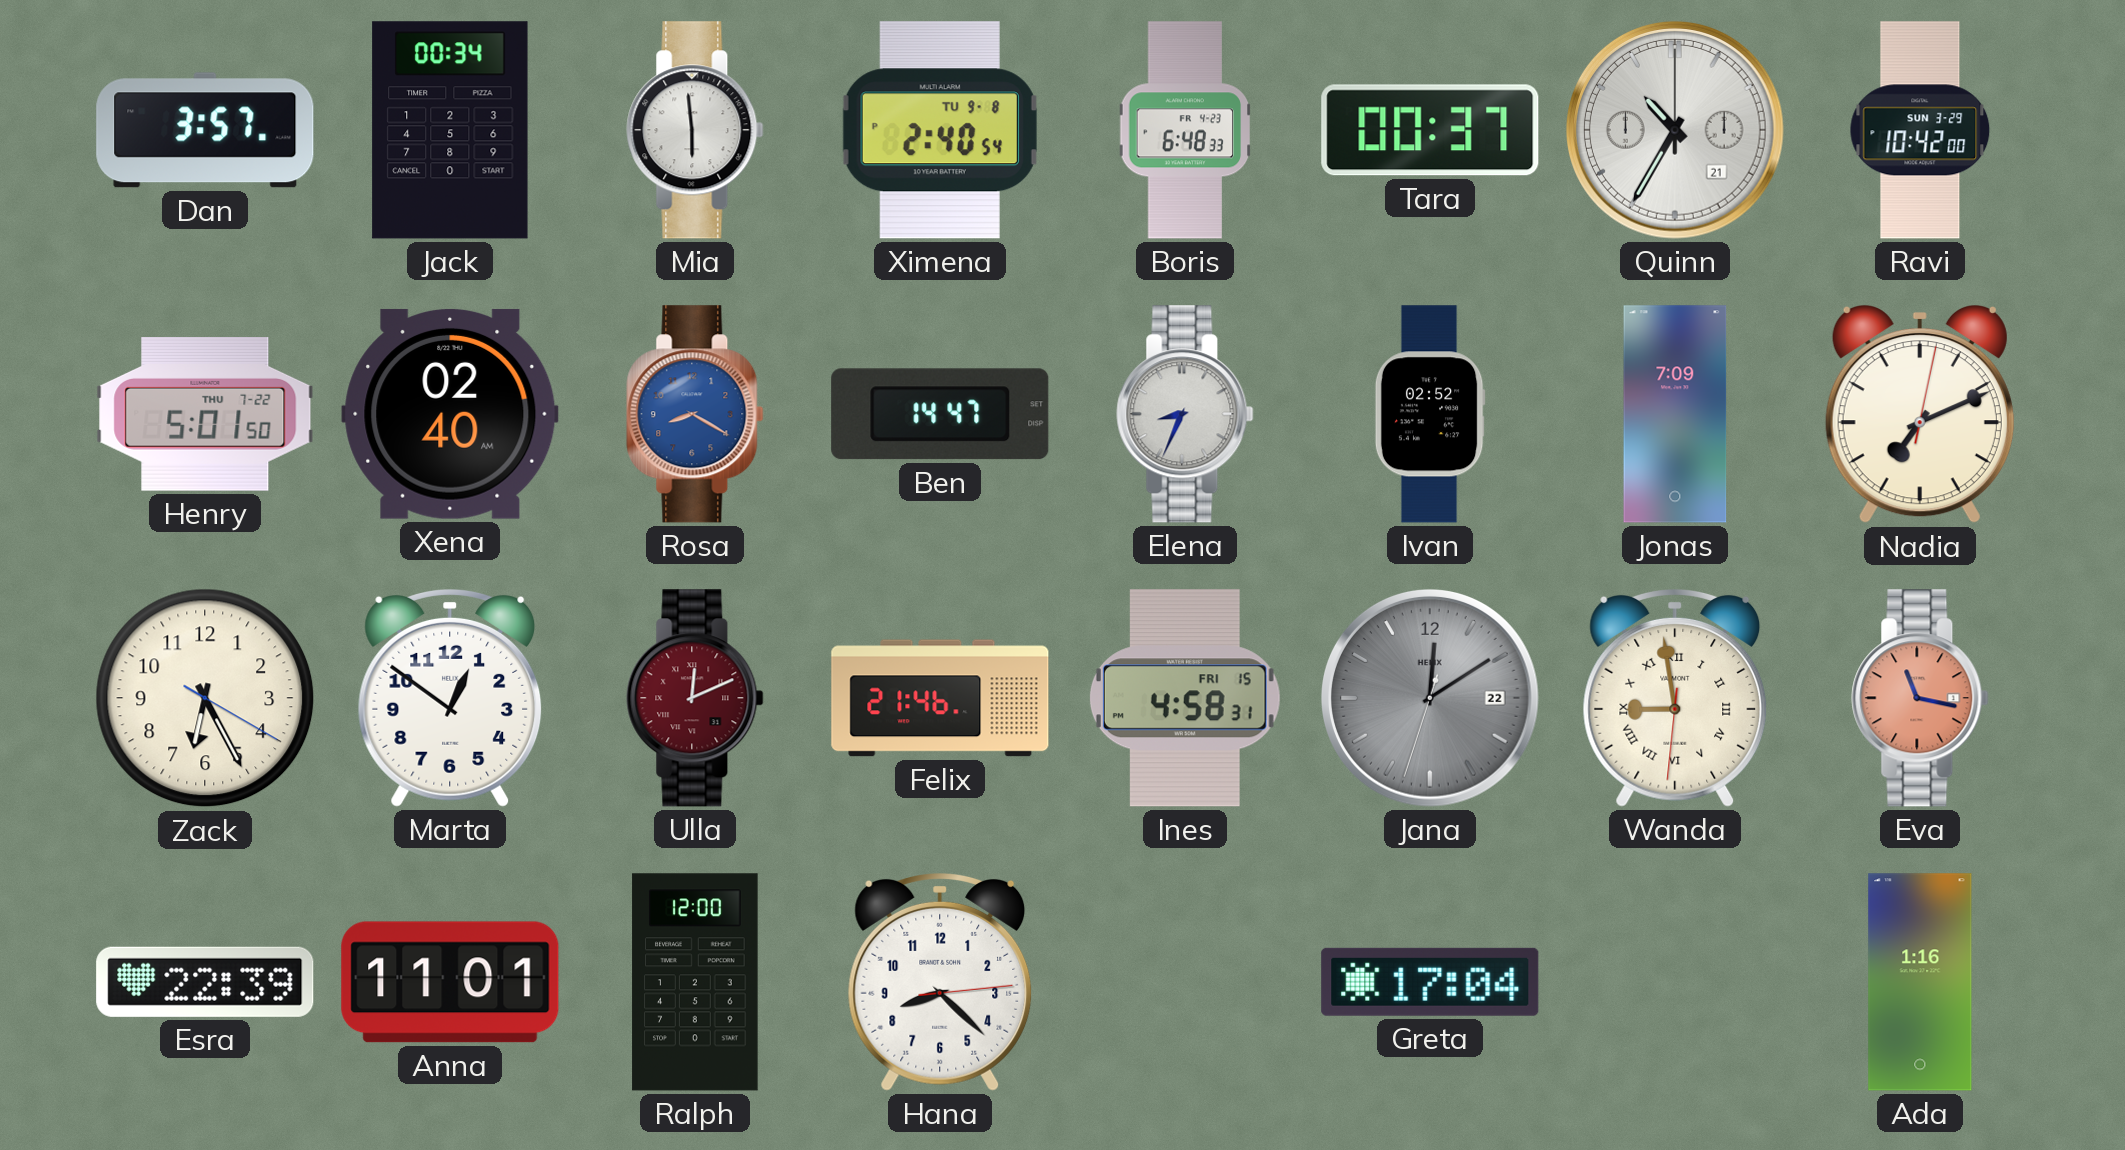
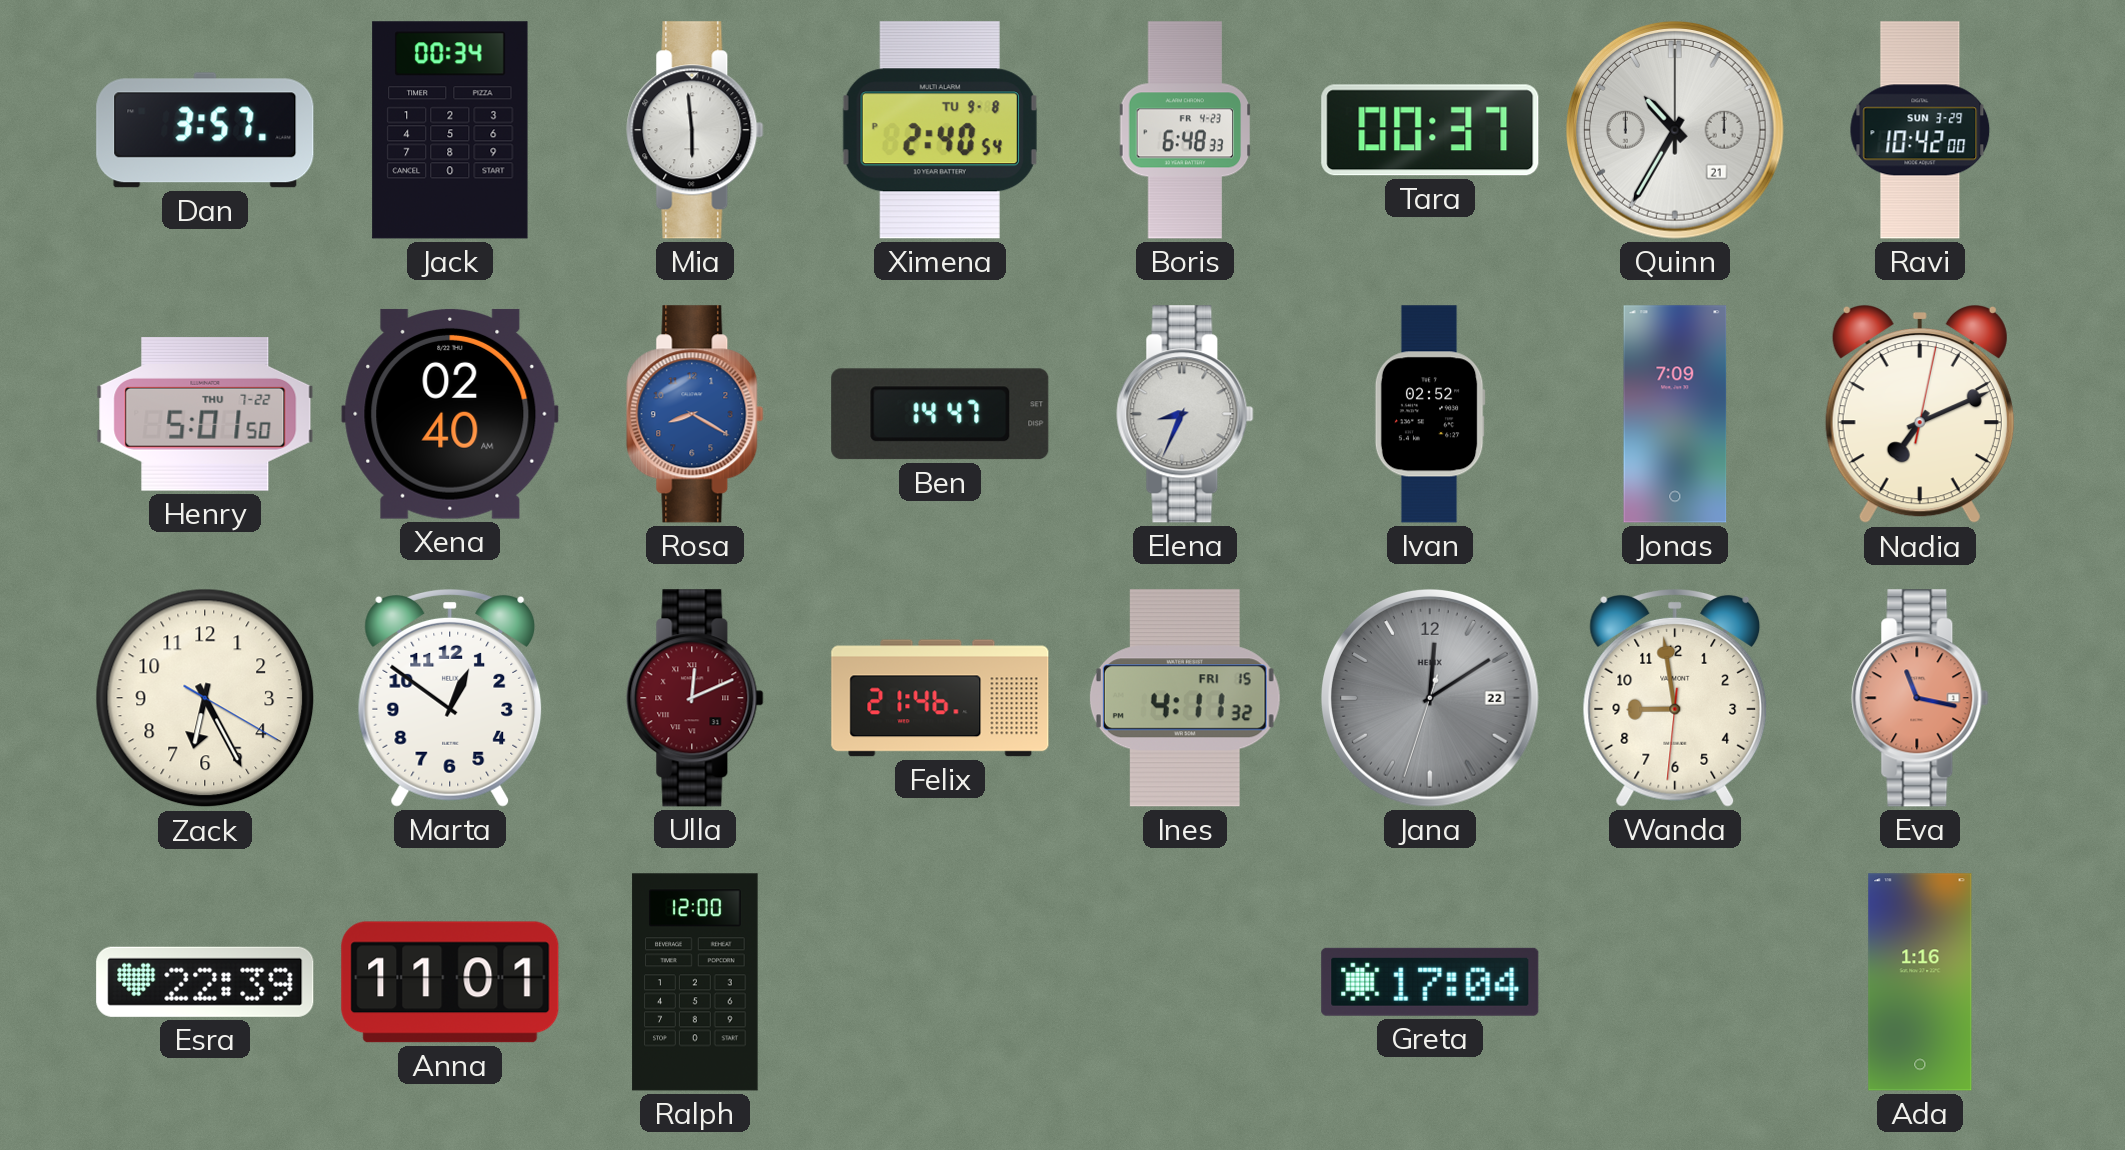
Ines: 4:58 -> 4:11
Wanda numerals: Roman -> Arabic
Hana: 8:22 -> none
